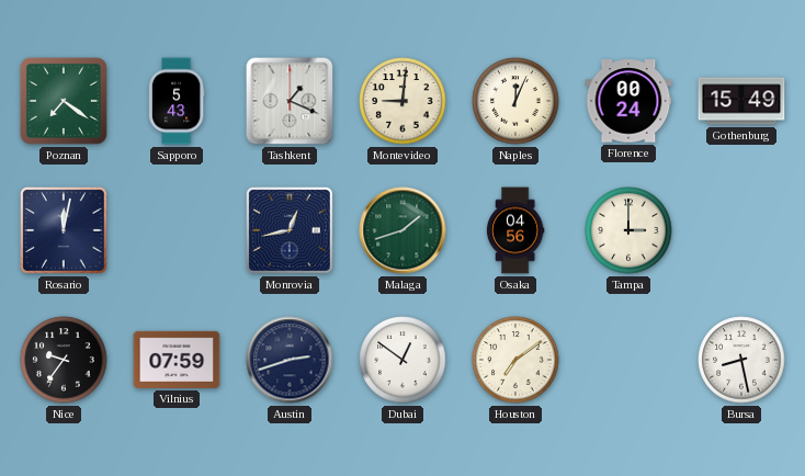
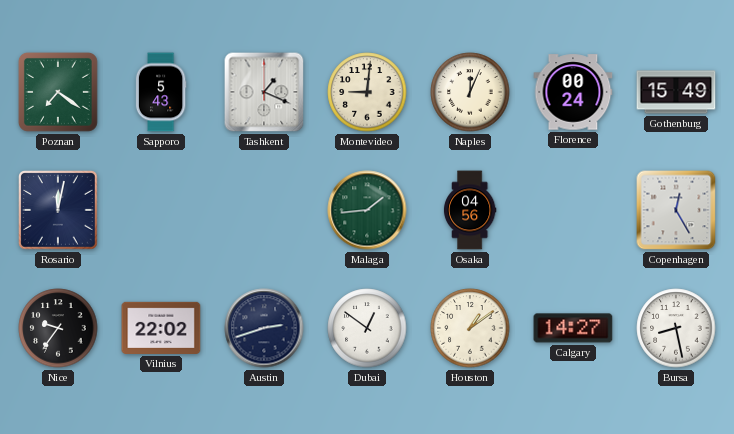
Monrovia: 12:43 -> none
Malaga: 1:42 -> 1:44
Tampa: 3:00 -> none
Copenhagen: none -> 12:25
Vilnius: 07:59 -> 22:02
Houston: 7:09 -> 1:09
Calgary: none -> 14:27
